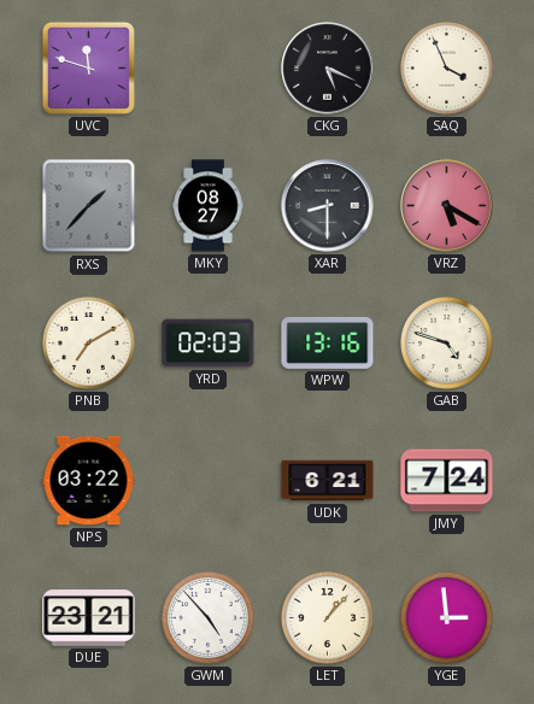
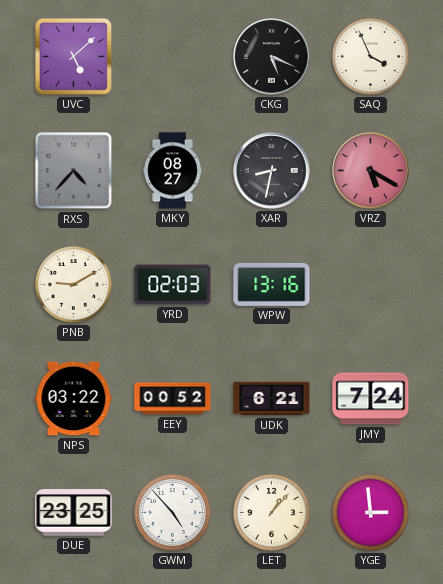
UVC: 11:48 -> 5:08
RXS: 1:37 -> 4:37
XAR: 8:30 -> 8:32
PNB: 7:10 -> 9:10
GAB: 4:48 -> none
EEY: none -> 00:52
DUE: 23:21 -> 23:25
